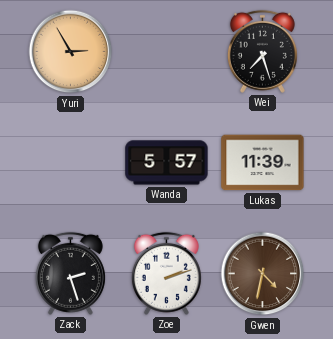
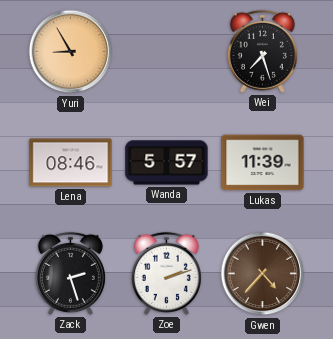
Yuri: 2:55 -> 8:55
Lena: none -> 08:46
Gwen: 4:32 -> 4:37
